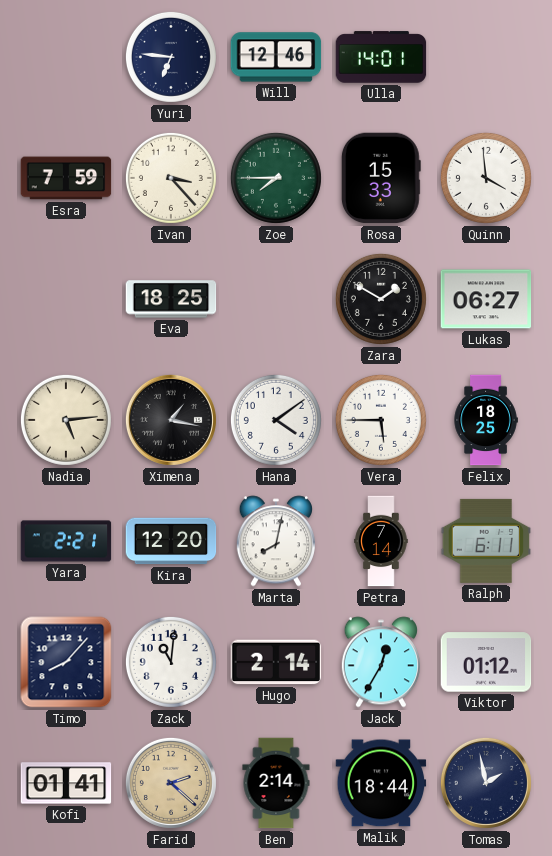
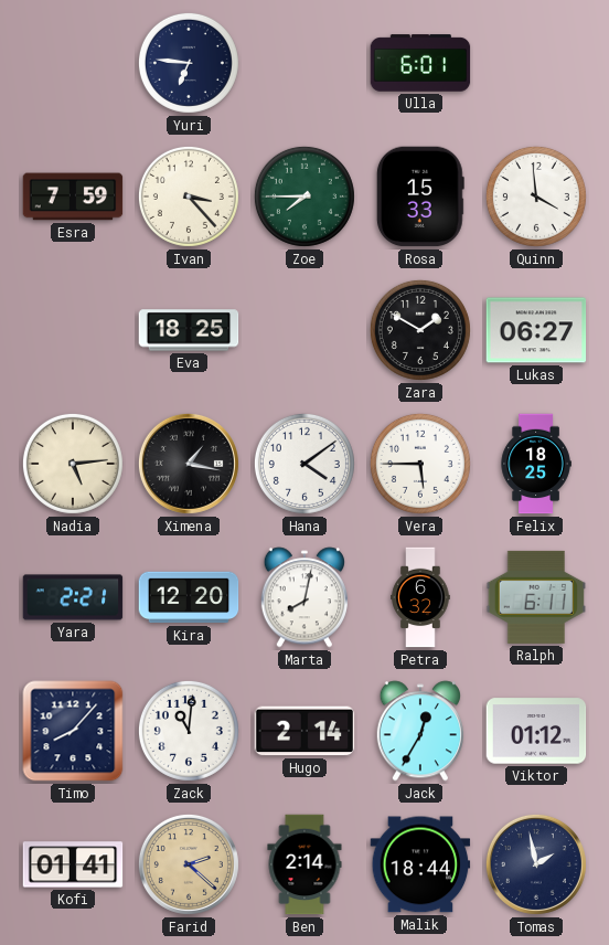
Will: 12:46 -> none
Ulla: 14:01 -> 6:01
Petra: 7:14 -> 6:32
